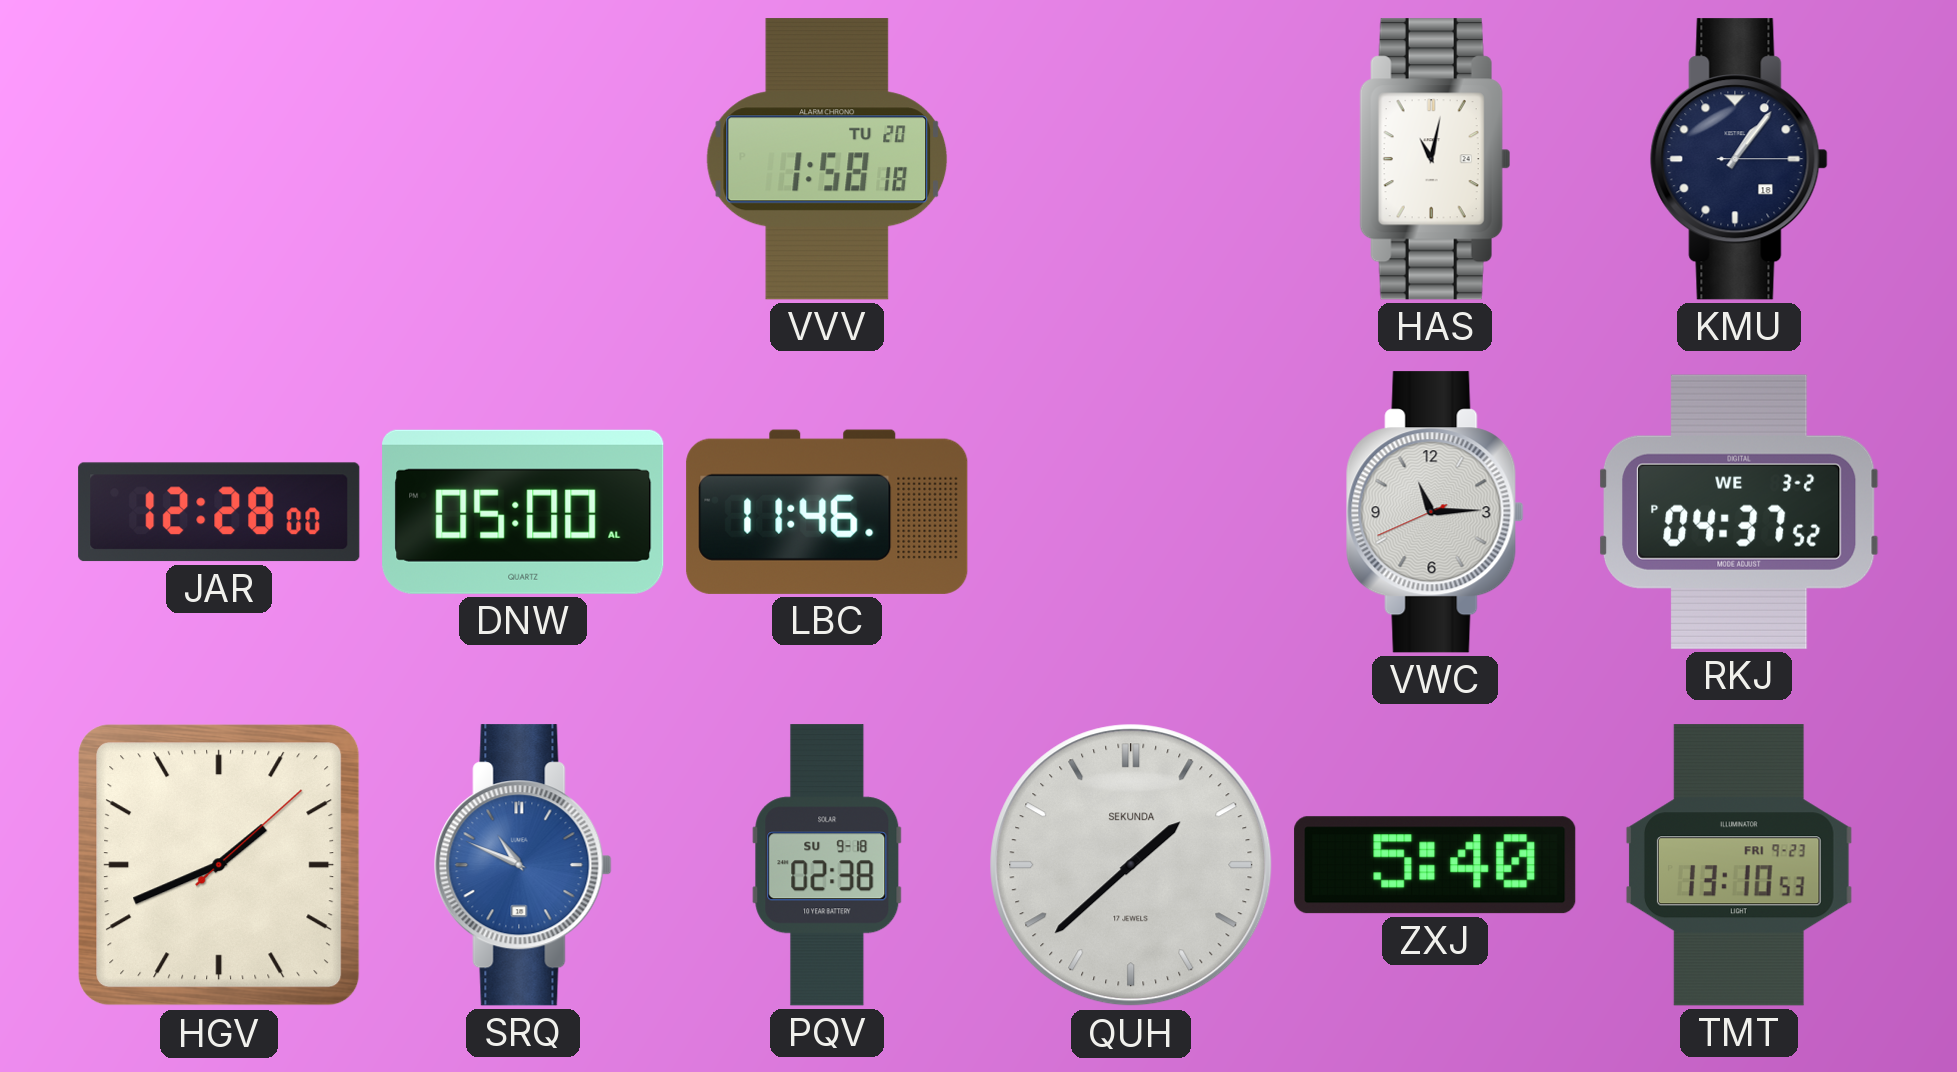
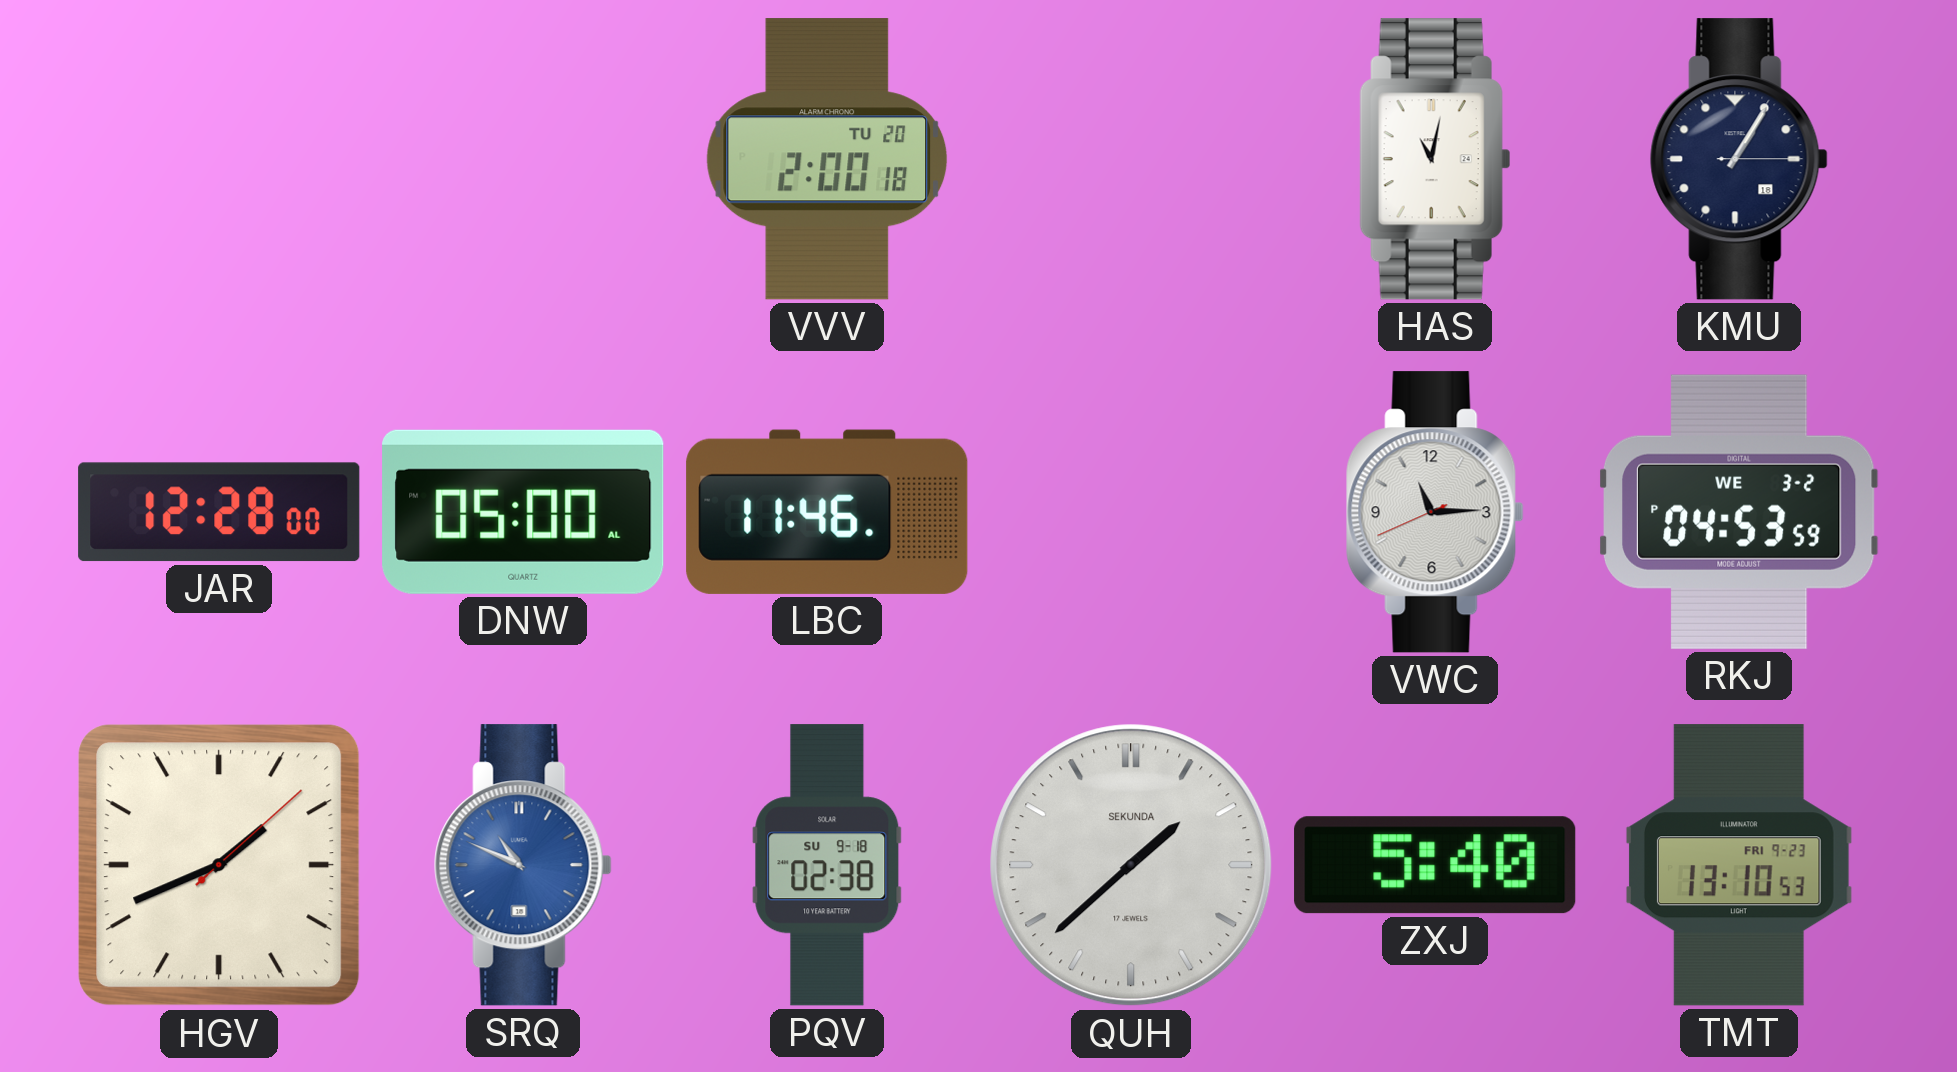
VVV: 1:58 -> 2:00
KMU: 1:06 -> 1:05
RKJ: 04:37 -> 04:53
